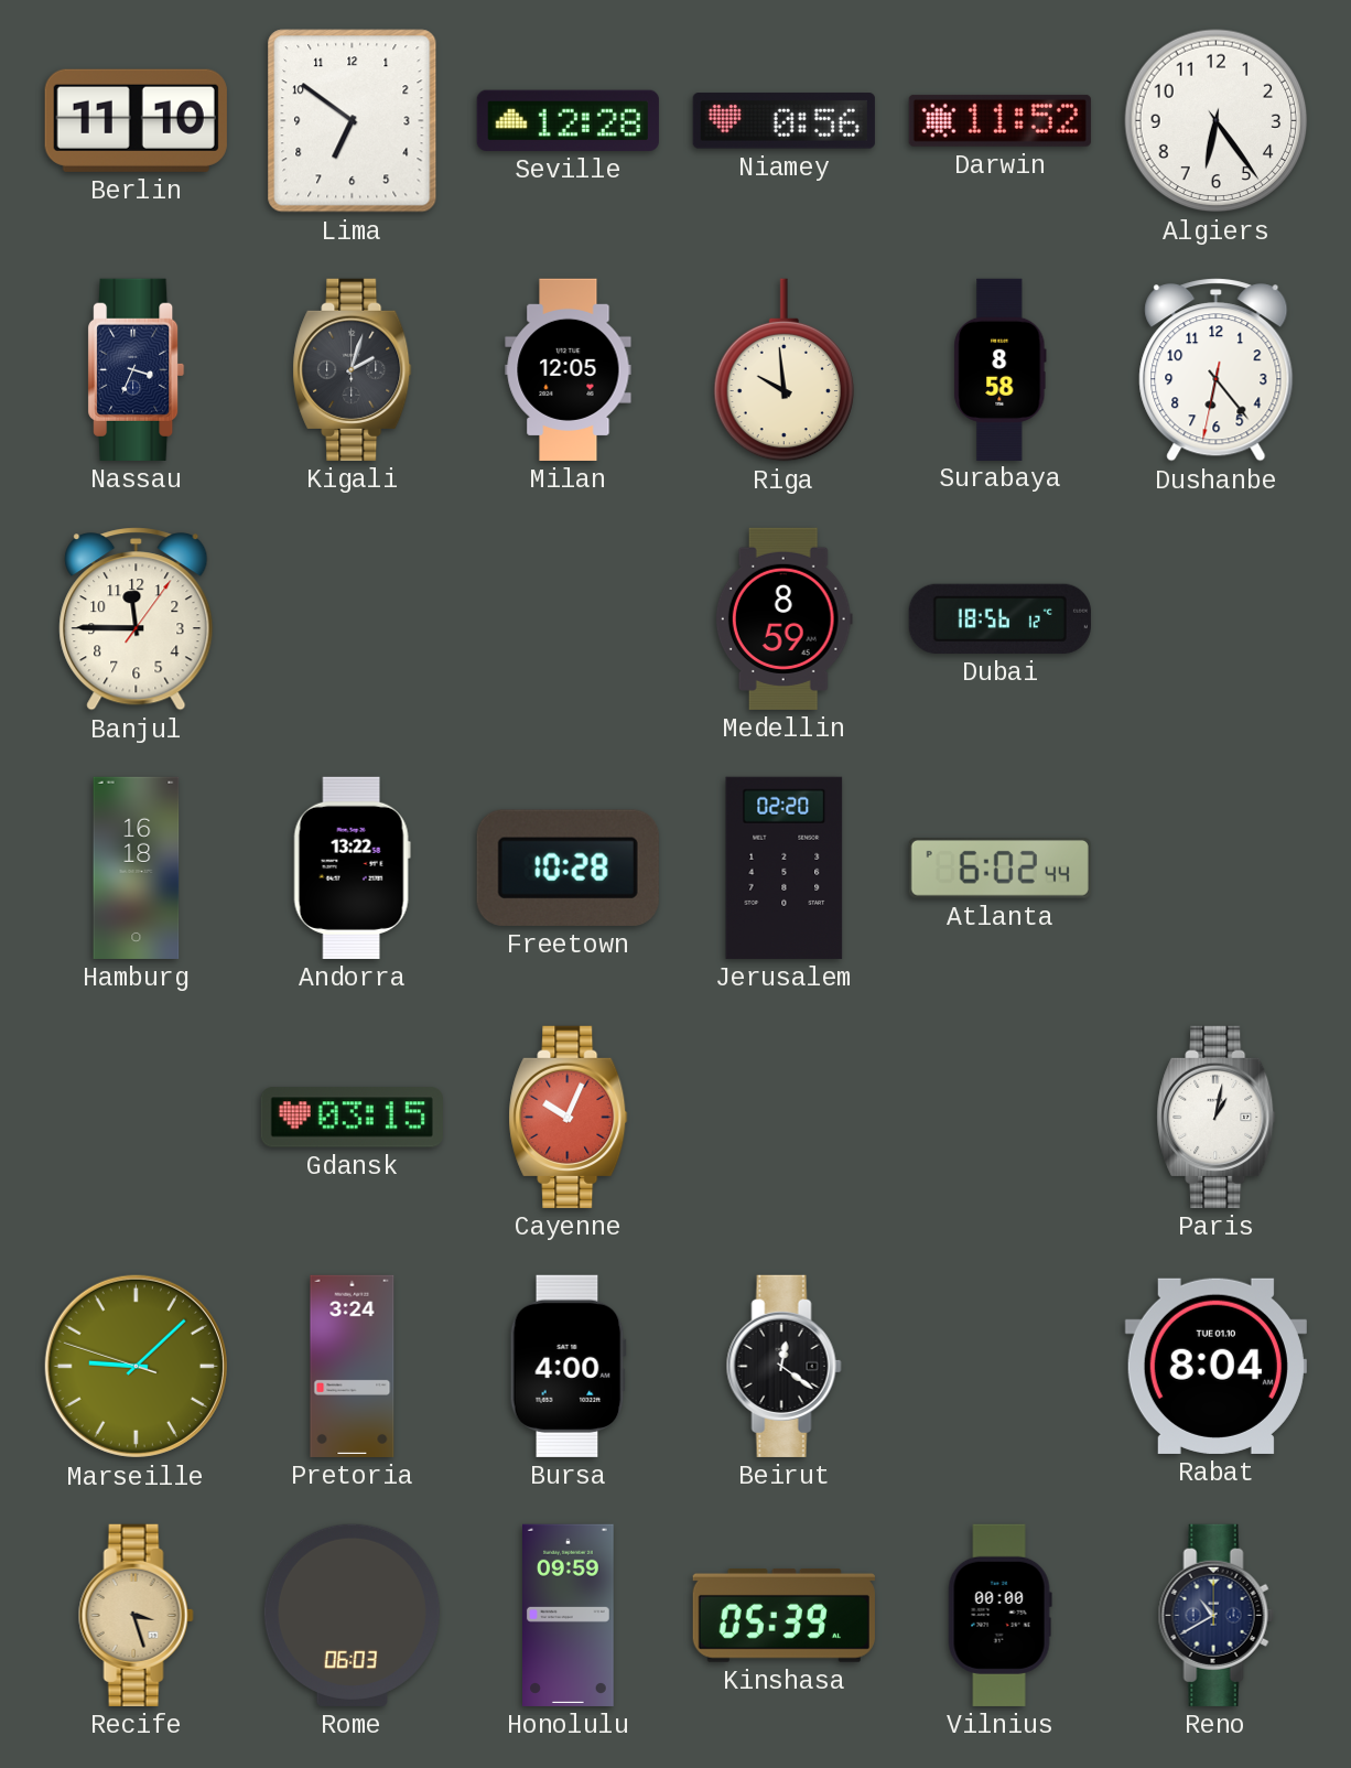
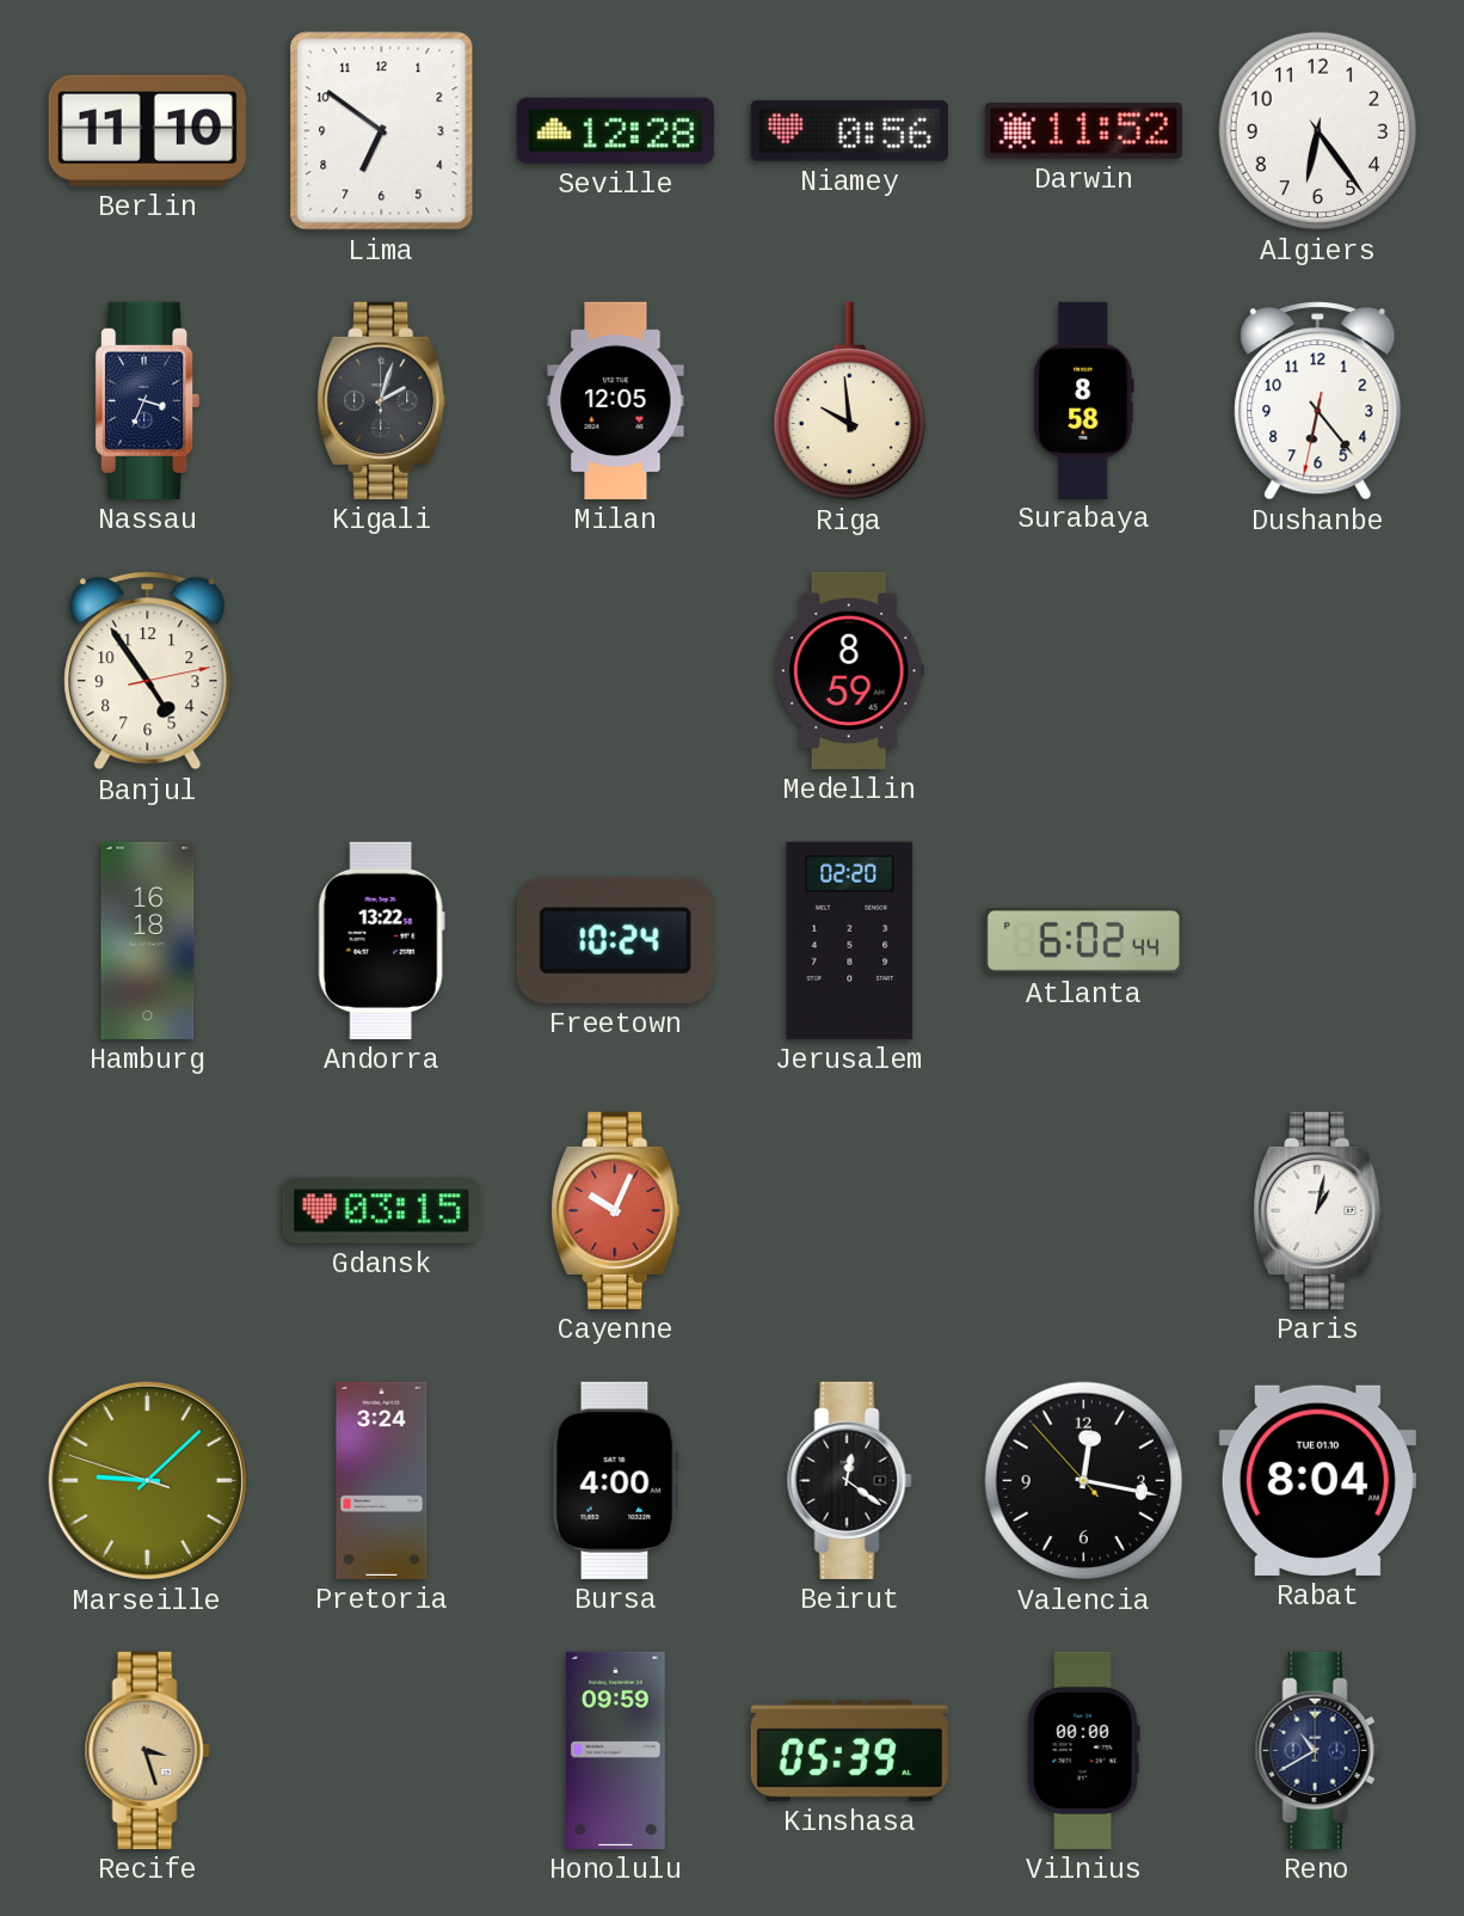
Banjul: 11:45 -> 4:54
Dubai: 18:56 -> none
Freetown: 10:28 -> 10:24
Valencia: none -> 12:16
Rome: 06:03 -> none
